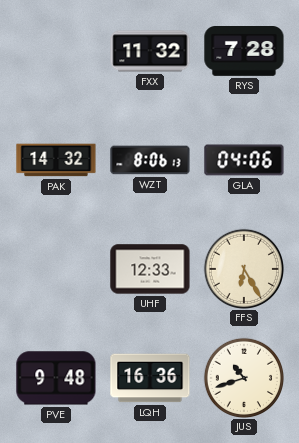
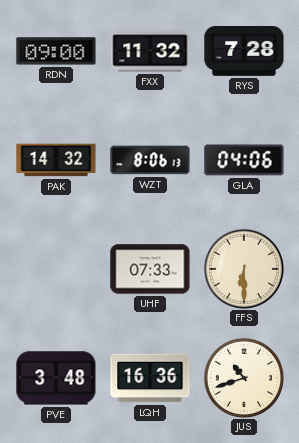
RDN: none -> 09:00
UHF: 12:33 -> 07:33
FFS: 6:25 -> 6:30
PVE: 9:48 -> 3:48
